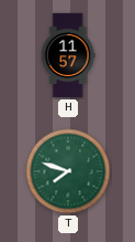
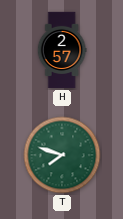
H: 11:57 -> 2:57
